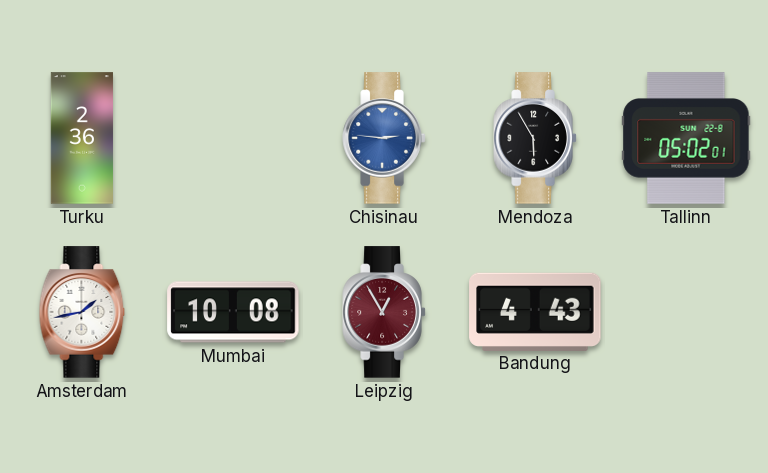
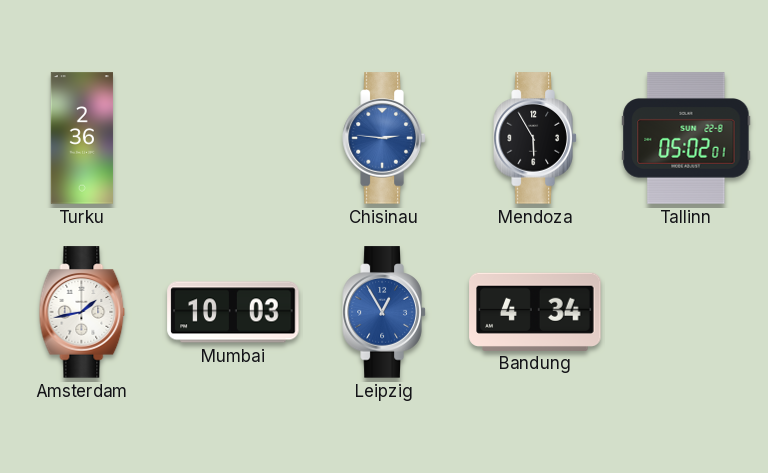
Mumbai: 10:08 -> 10:03
Leipzig dial: burgundy -> blue
Bandung: 4:43 -> 4:34
